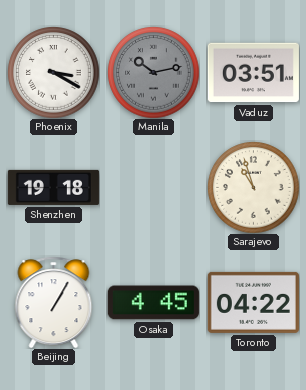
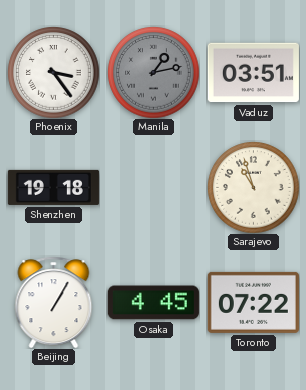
Phoenix: 3:20 -> 3:24
Manila: 10:13 -> 1:13
Toronto: 04:22 -> 07:22
